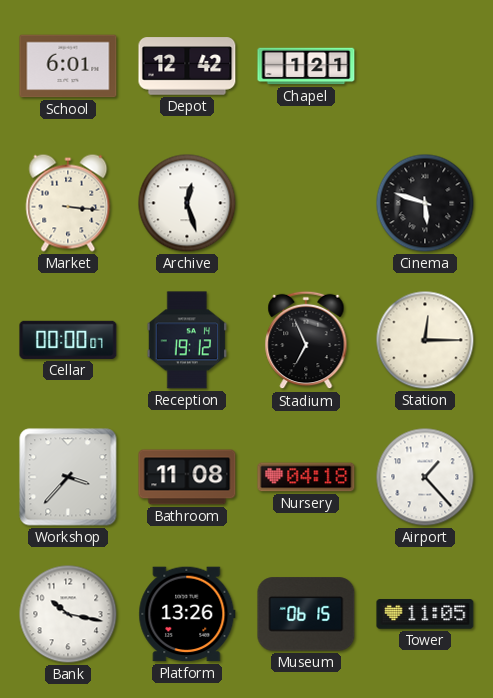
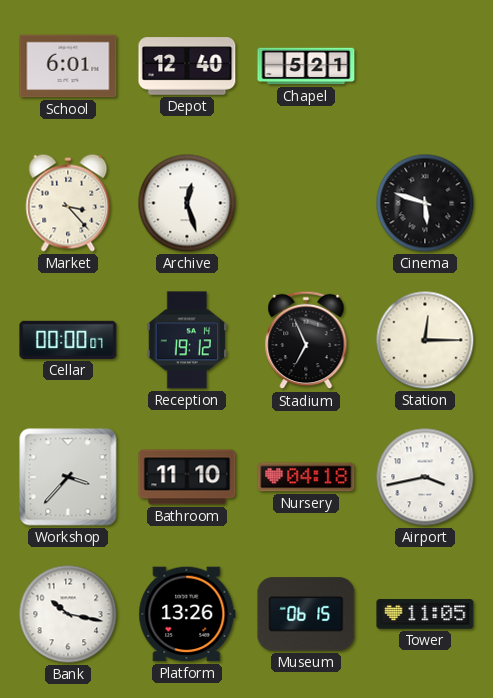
Depot: 12:42 -> 12:40
Chapel: 1:21 -> 5:21
Market: 3:16 -> 3:23
Bathroom: 11:08 -> 11:10
Airport: 1:23 -> 3:43
